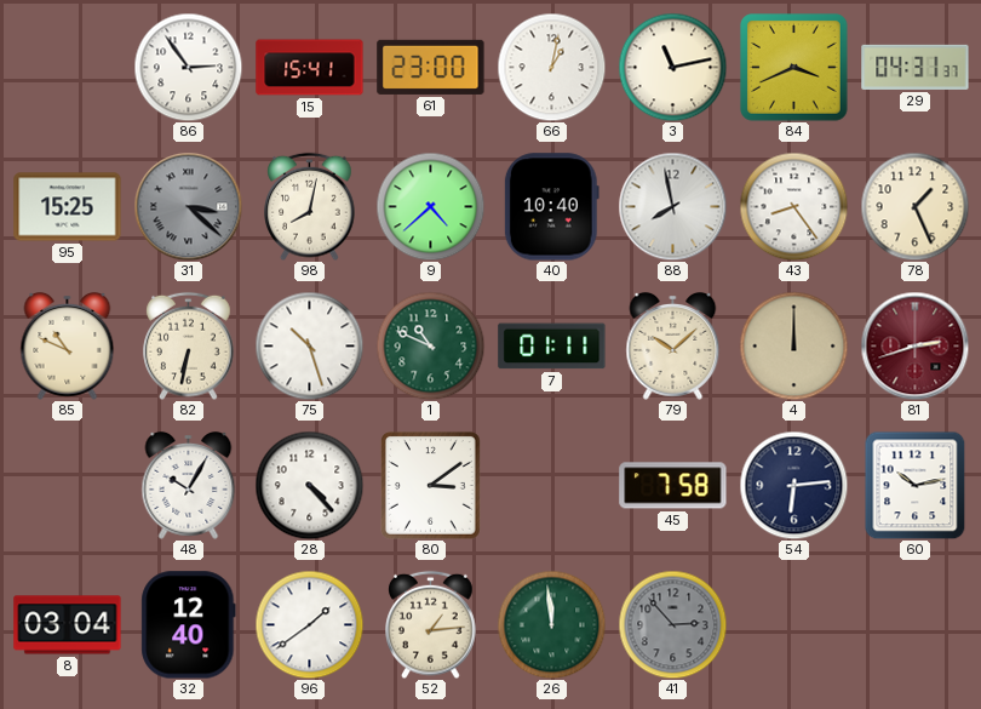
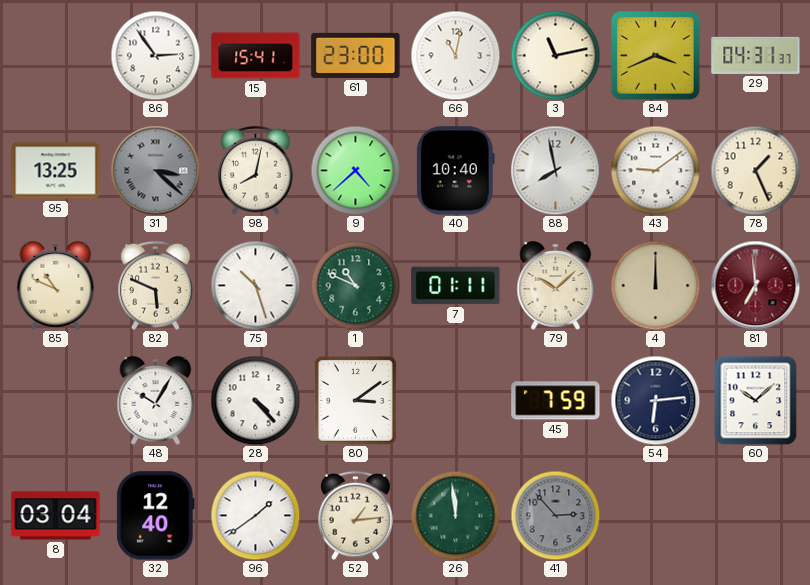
66: 1:02 -> 11:02
95: 15:25 -> 13:25
43: 8:24 -> 9:09
82: 6:32 -> 5:49
81: 2:42 -> 6:59
45: 7:58 -> 7:59
60: 10:13 -> 10:08
